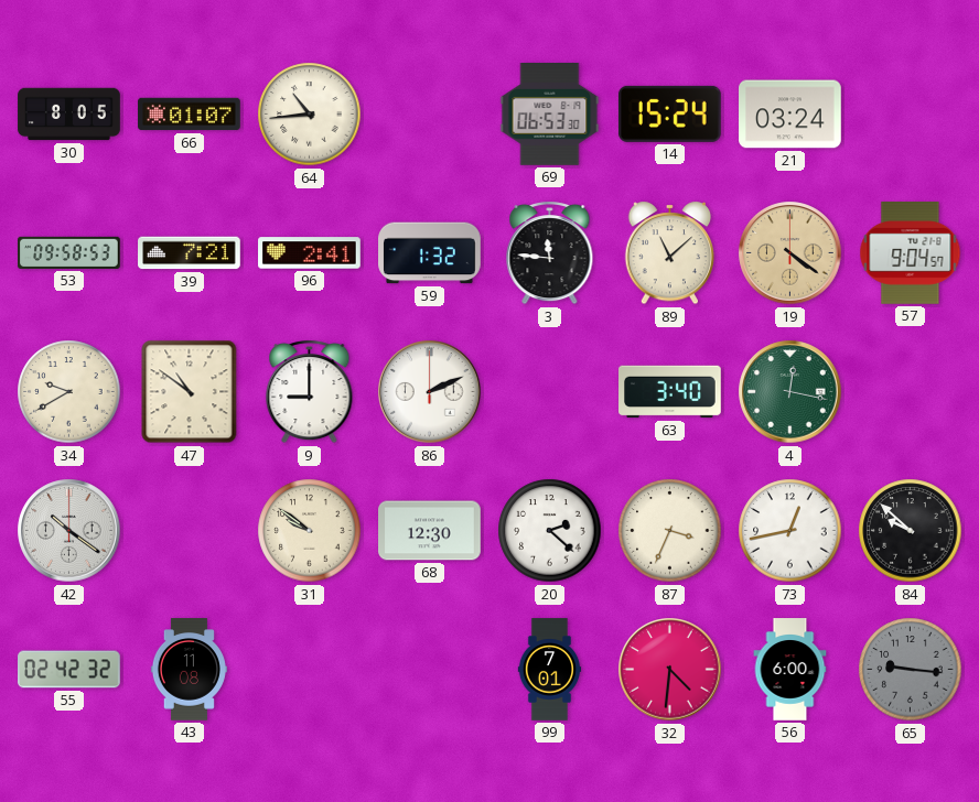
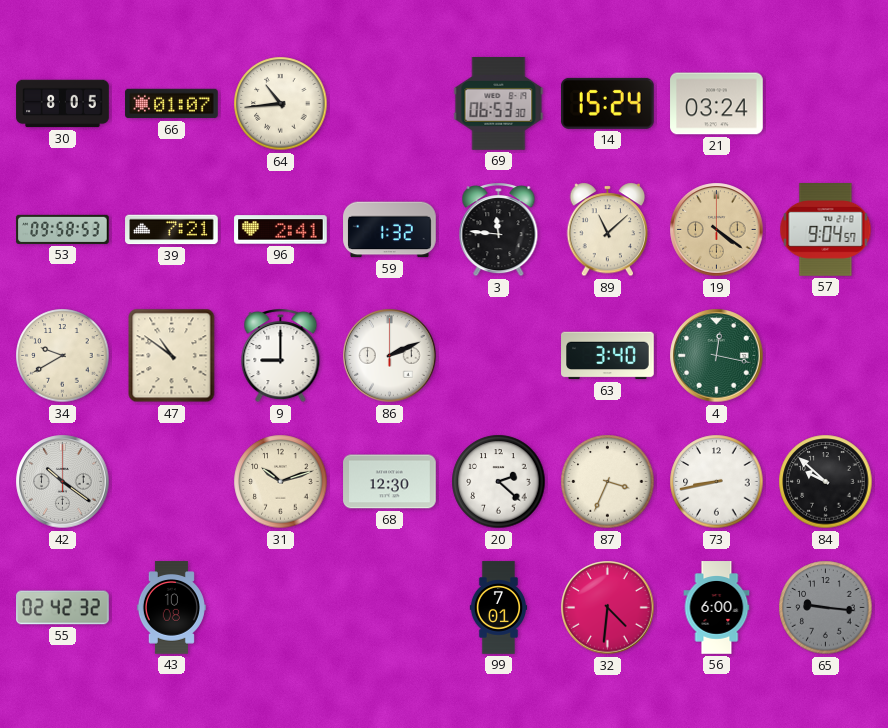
31: 9:51 -> 10:12
73: 12:43 -> 8:43
43: 11:08 -> 10:08
